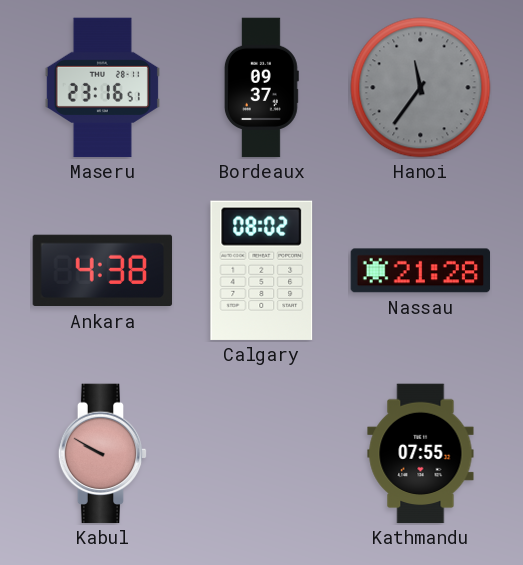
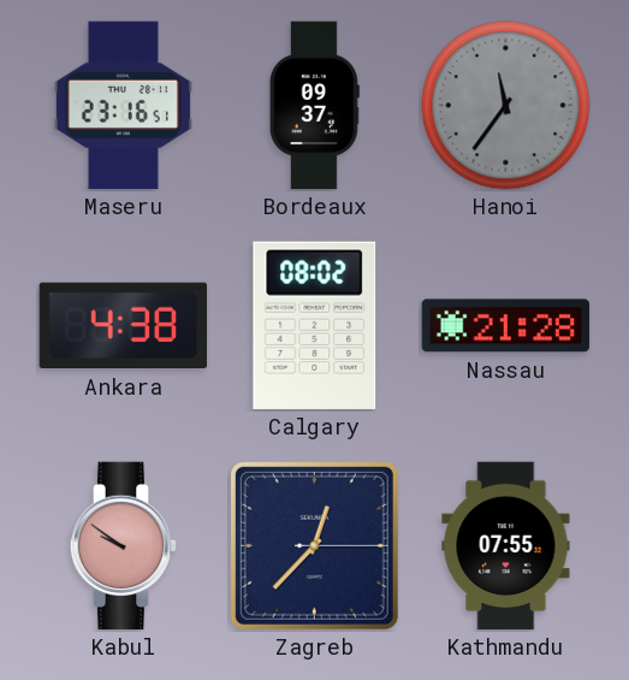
Kabul: 9:50 -> 9:51
Zagreb: none -> 12:37
